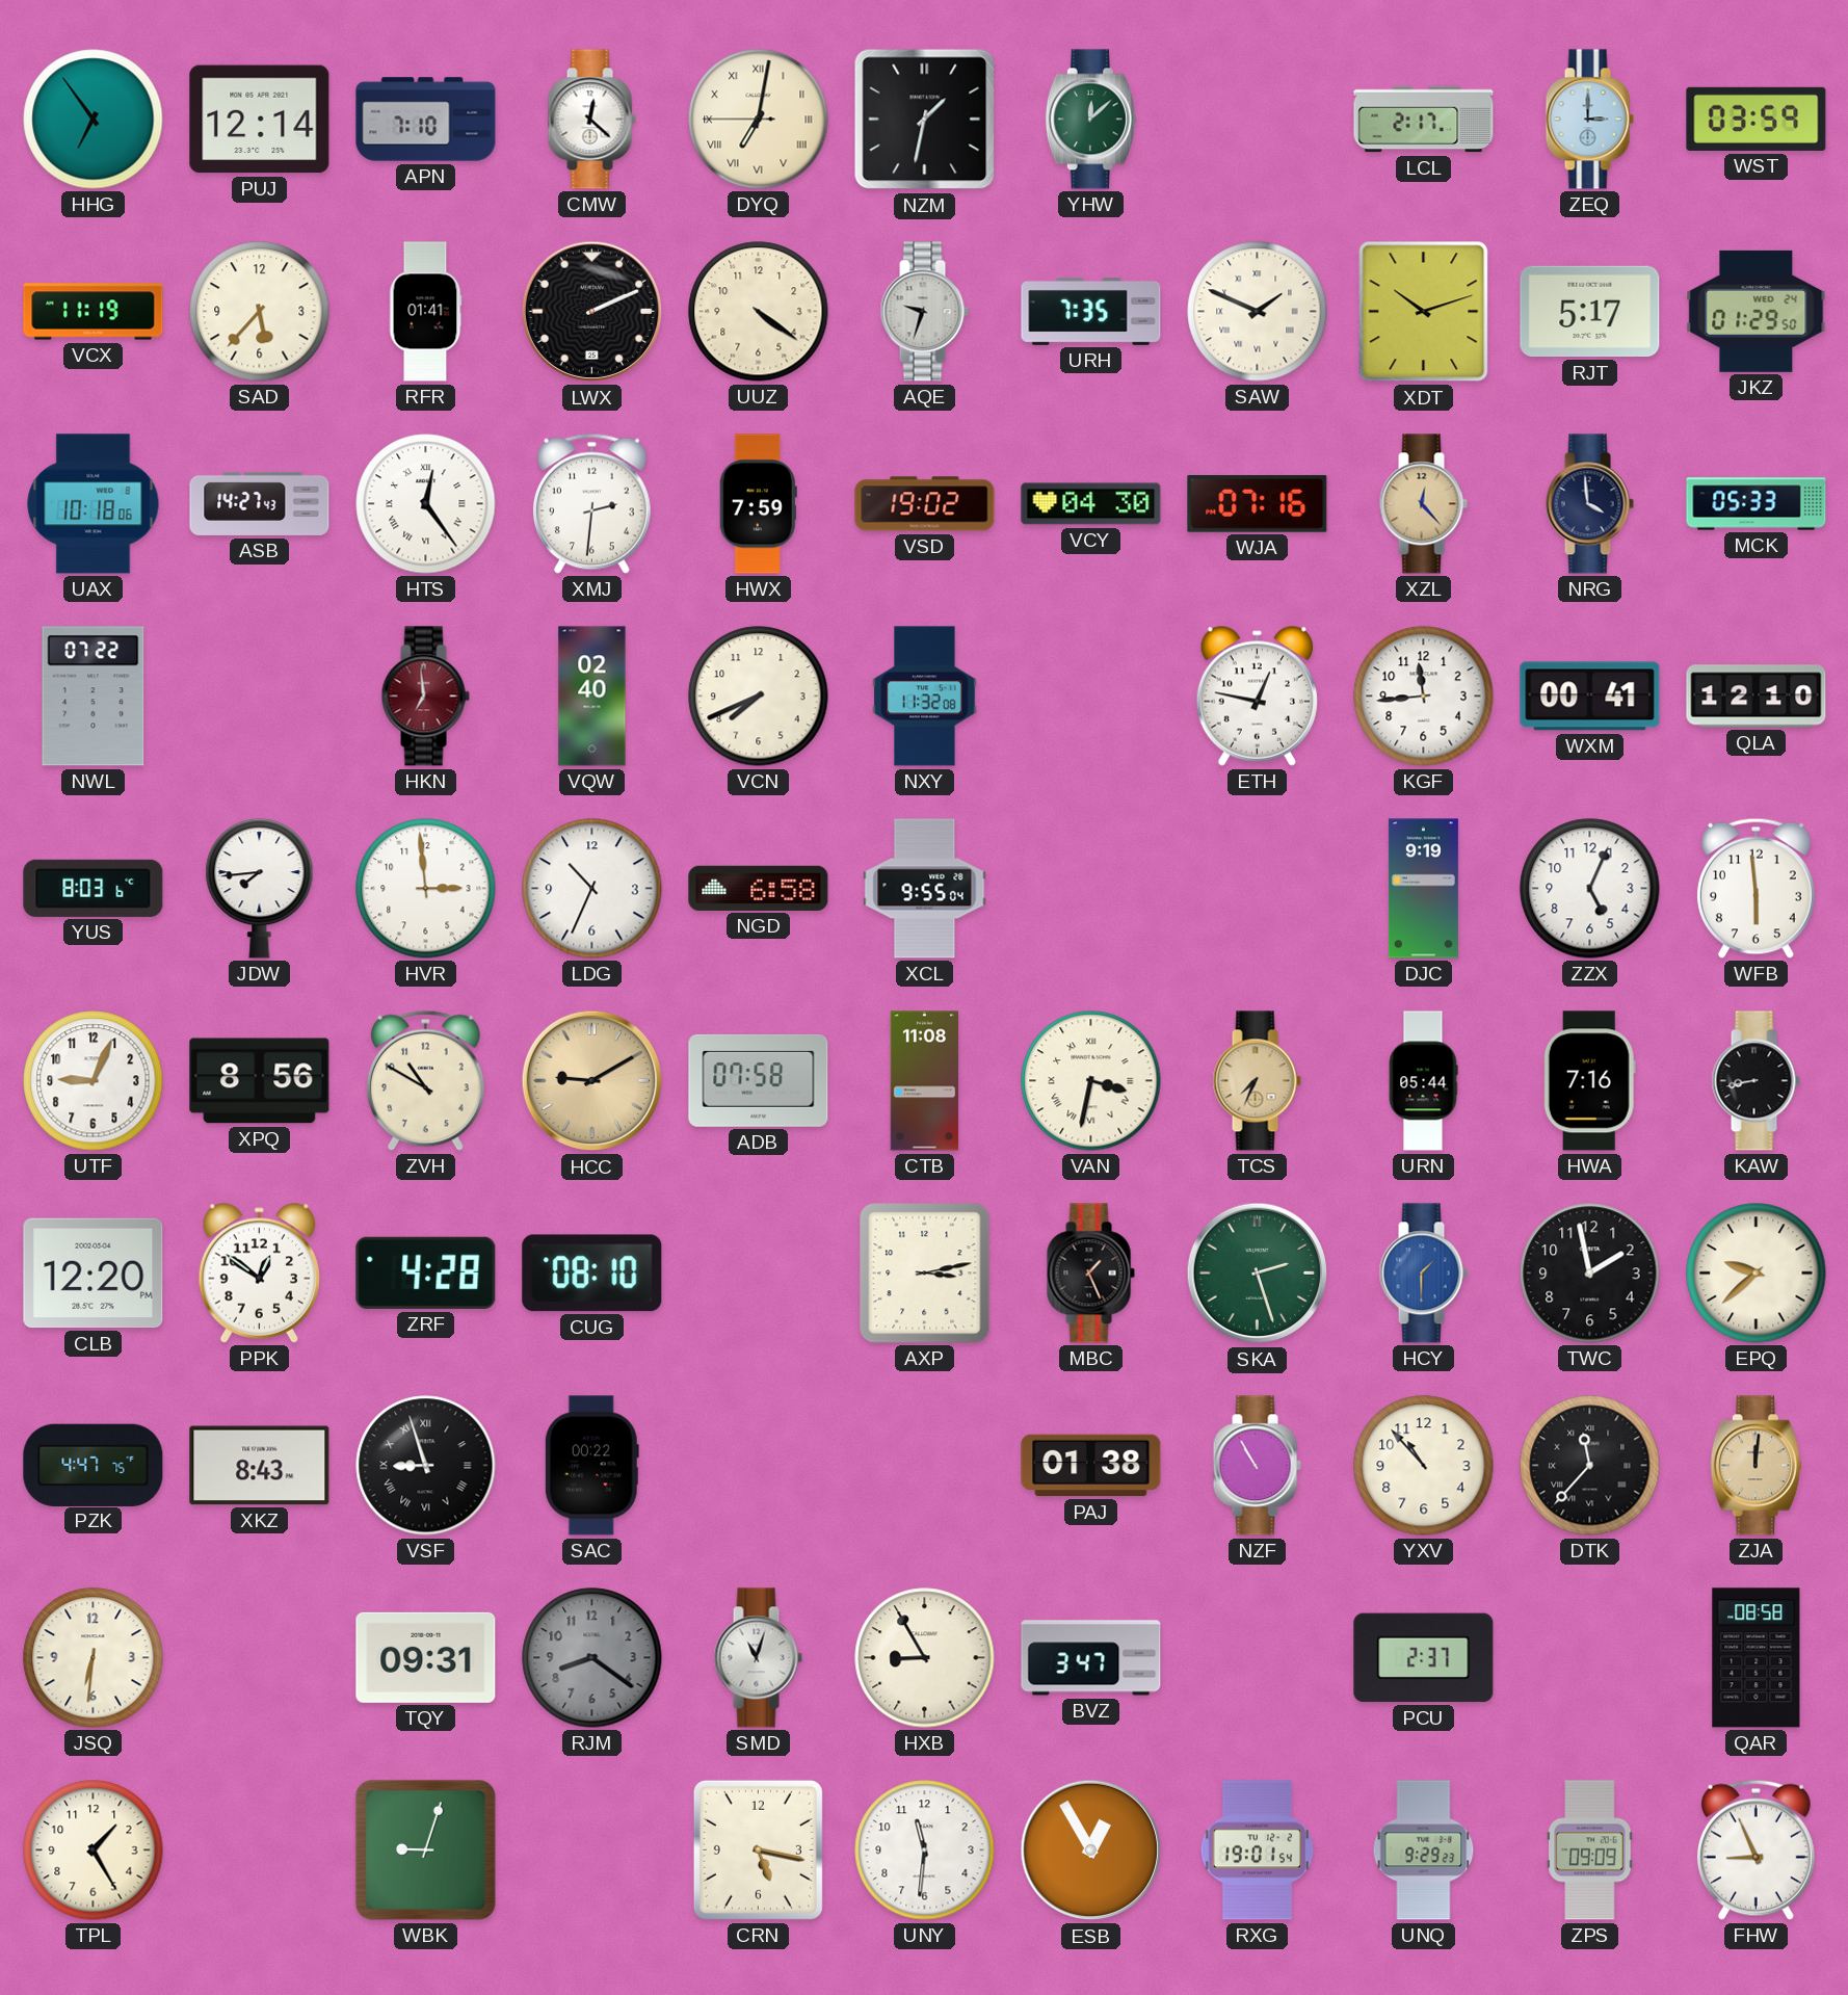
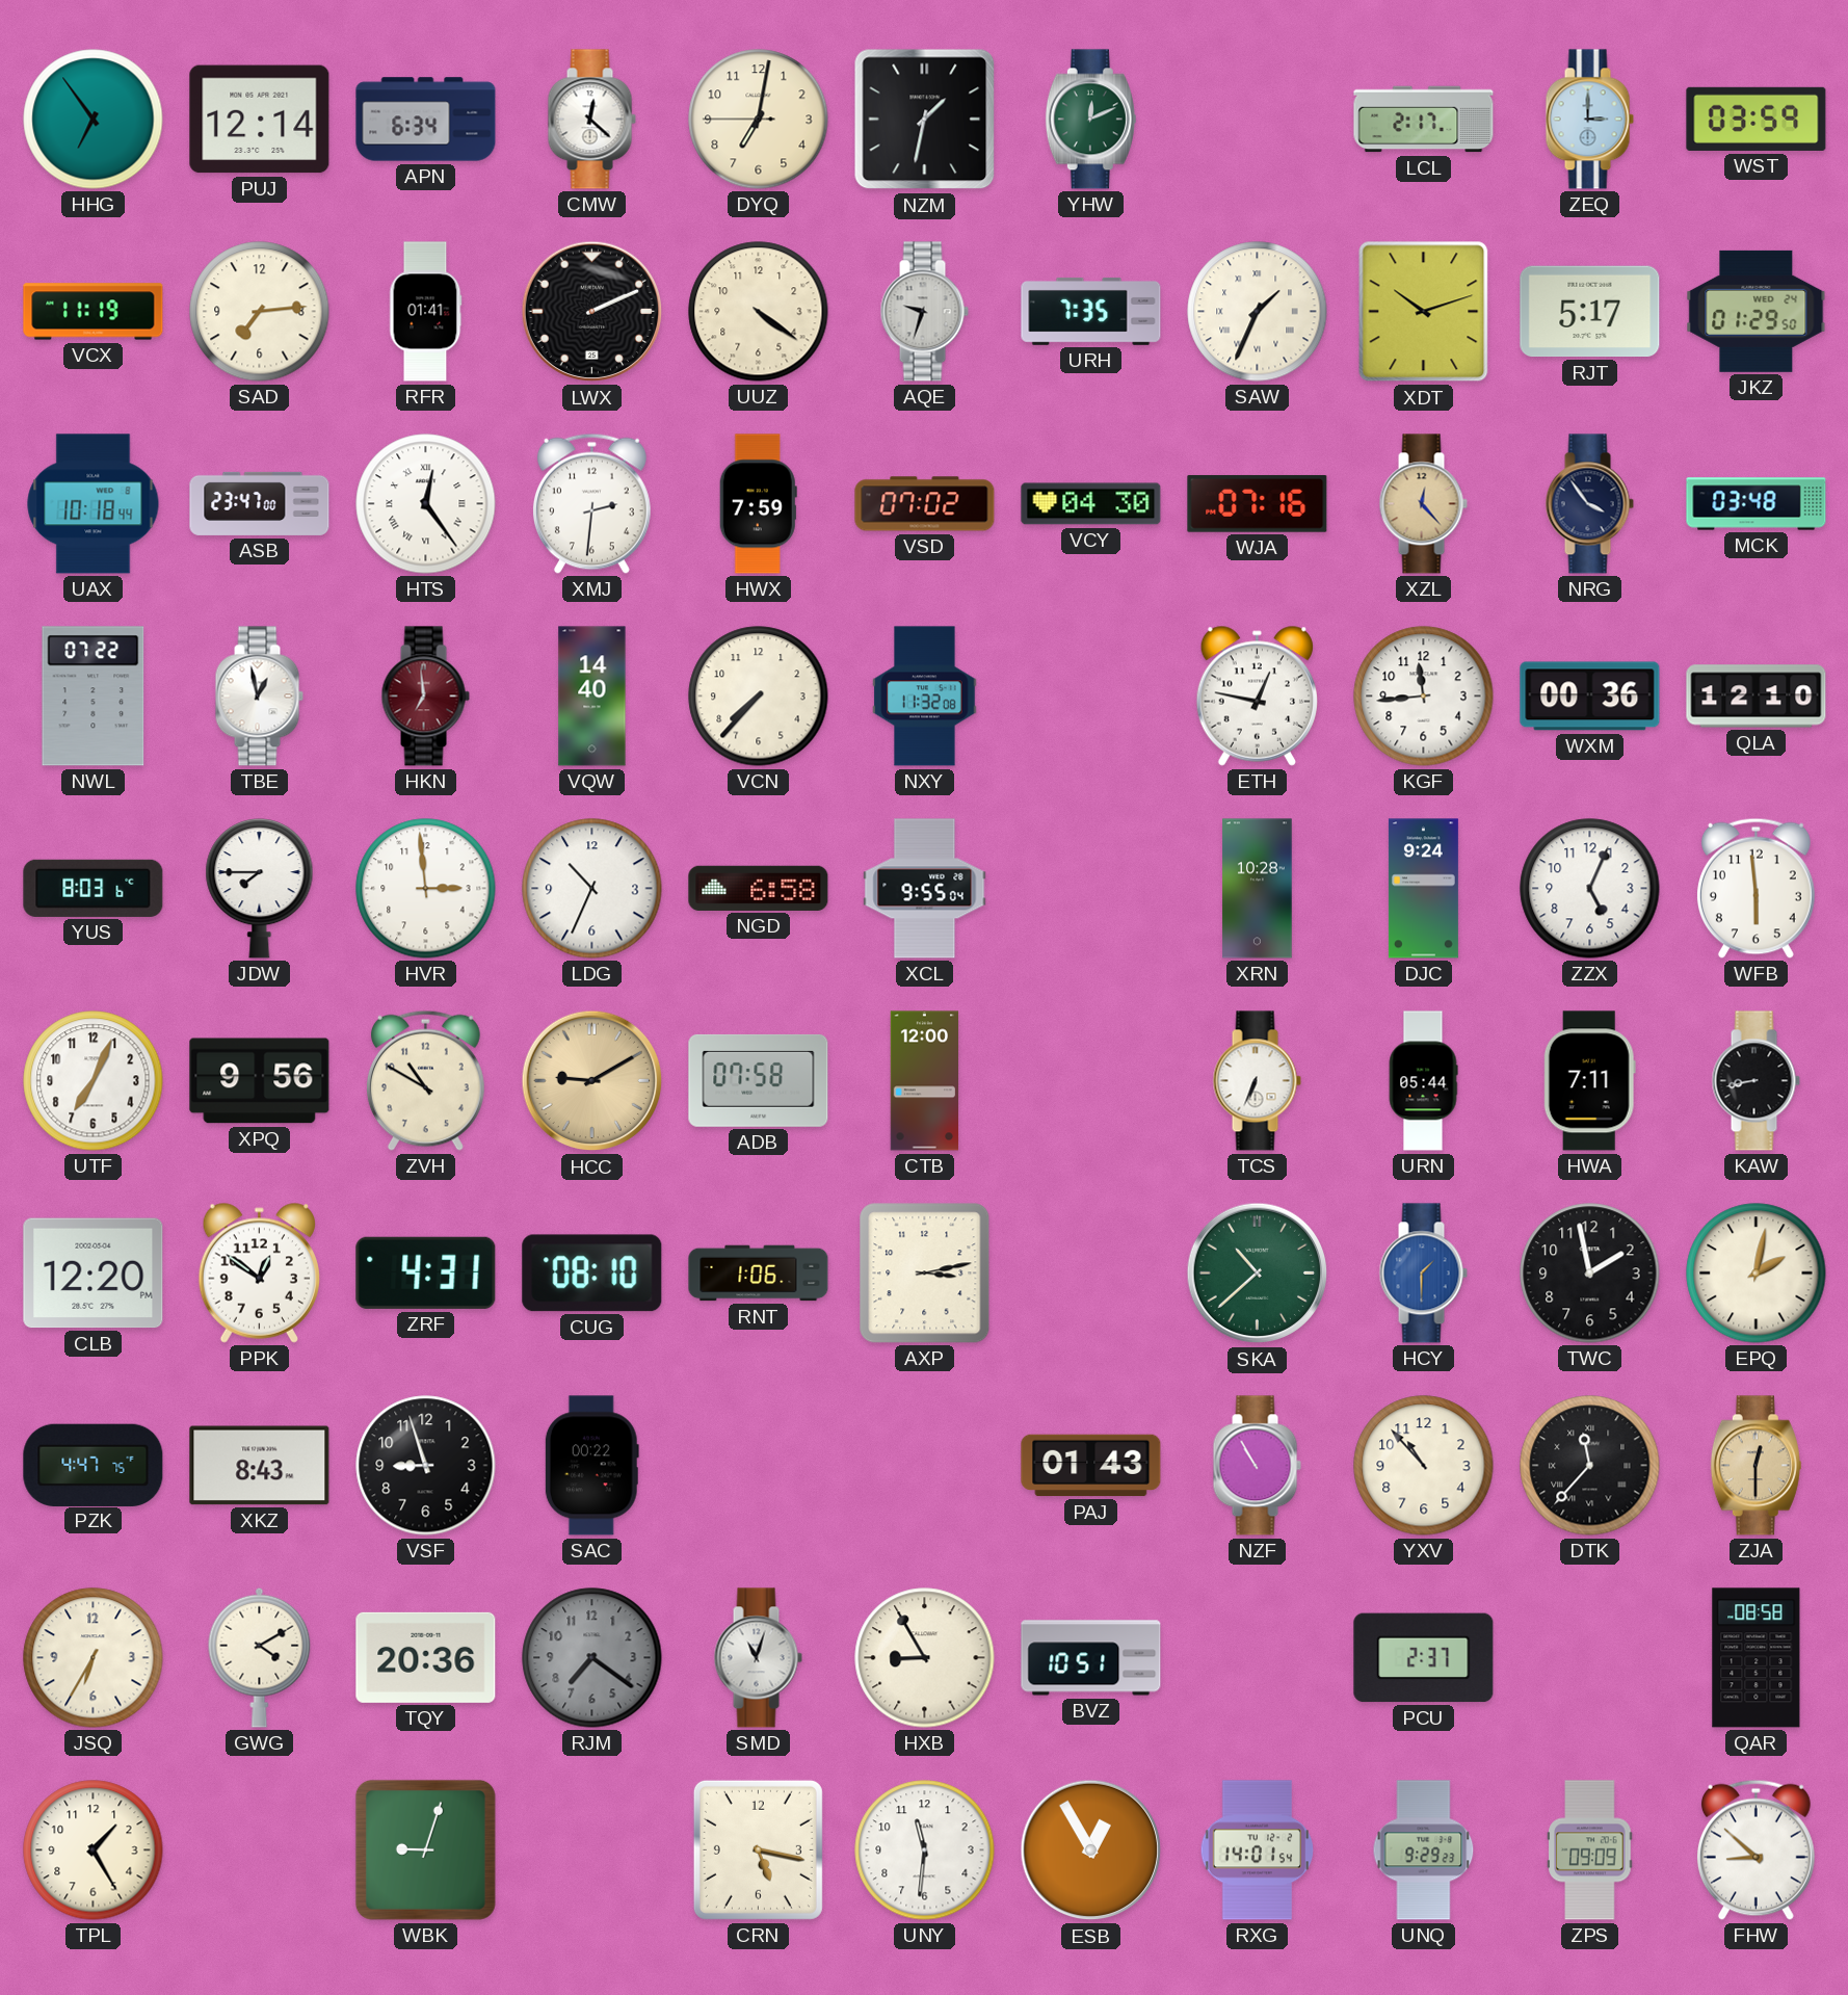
APN: 7:10 -> 6:34
DYQ numerals: Roman -> Arabic
YHW: 12:08 -> 12:11
SAD: 5:37 -> 7:14
SAW: 1:49 -> 1:34
UAX: 10:18:06 -> 10:18:44
ASB: 14:27 -> 23:47
VSD: 19:02 -> 07:02
NRG: 3:59 -> 3:54
MCK: 05:33 -> 03:48
TBE: none -> 12:58
VQW: 02:40 -> 14:40
VCN: 7:41 -> 7:37
WXM: 00:41 -> 00:36
JDW: 7:44 -> 7:45
XRN: none -> 10:28
DJC: 9:19 -> 9:24
UTF: 9:04 -> 7:04
XPQ: 8:56 -> 9:56
CTB: 11:08 -> 12:00
VAN: 3:32 -> none
TCS: 7:34 -> 6:34
TCS dial: champagne -> white
HWA: 7:16 -> 7:11
ZRF: 4:28 -> 4:31
RNT: none -> 1:06
MBC: 1:26 -> none
SKA: 2:27 -> 10:38
EPQ: 9:38 -> 2:02
VSF numerals: Roman -> Arabic
PAJ: 01:38 -> 01:43
ZJA: 12:01 -> 12:30
JSQ: 6:31 -> 6:35
GWG: none -> 4:10
TQY: 09:31 -> 20:36
RJM: 8:21 -> 7:21
BVZ: 3:47 -> 10:51
RXG: 19:01 -> 14:01
FHW: 8:56 -> 8:52
